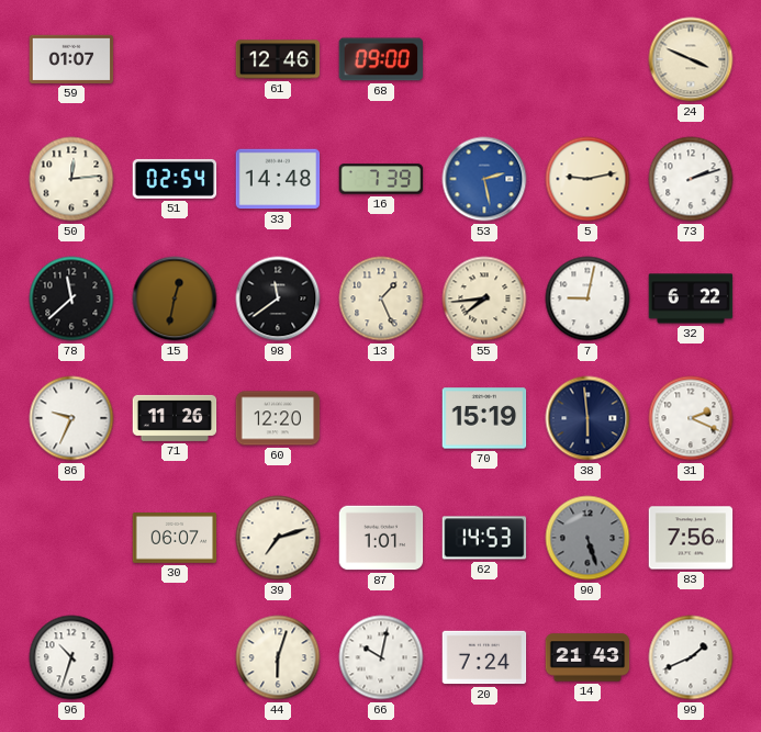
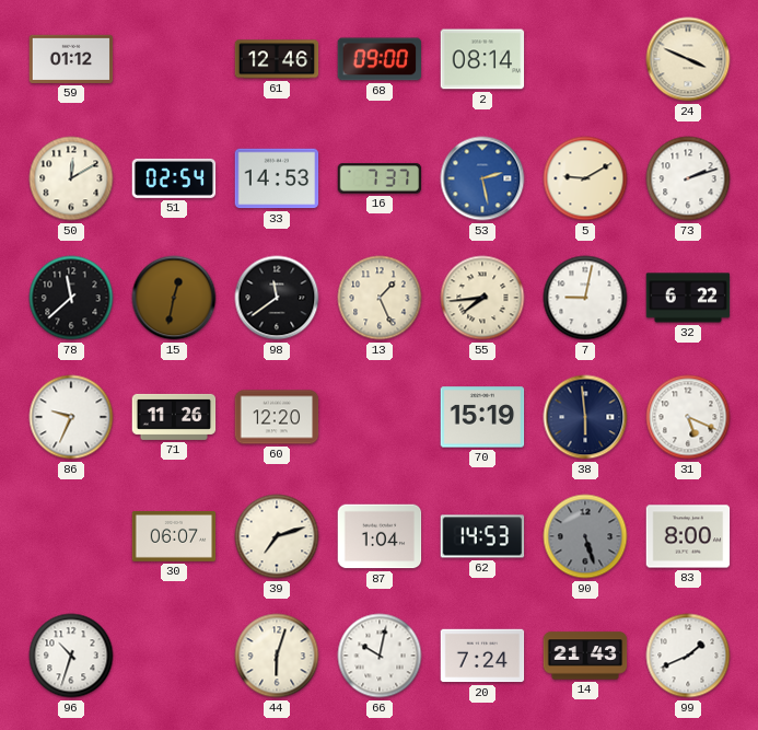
59: 01:07 -> 01:12
2: none -> 08:14
50: 12:14 -> 12:10
33: 14:48 -> 14:53
16: 7:39 -> 7:37
5: 9:13 -> 9:10
31: 2:19 -> 5:19
87: 1:01 -> 1:04
83: 7:56 -> 8:00
